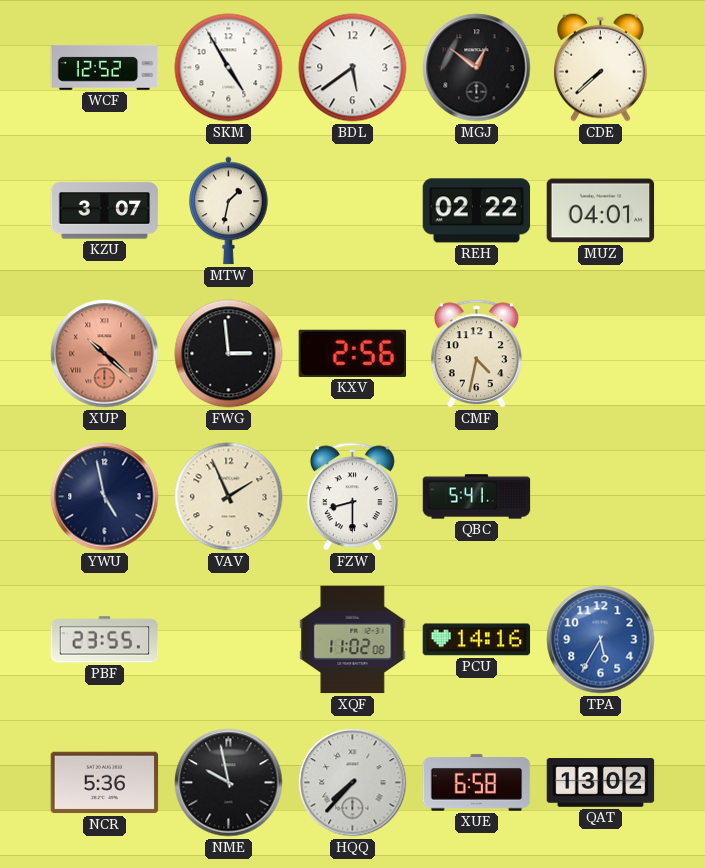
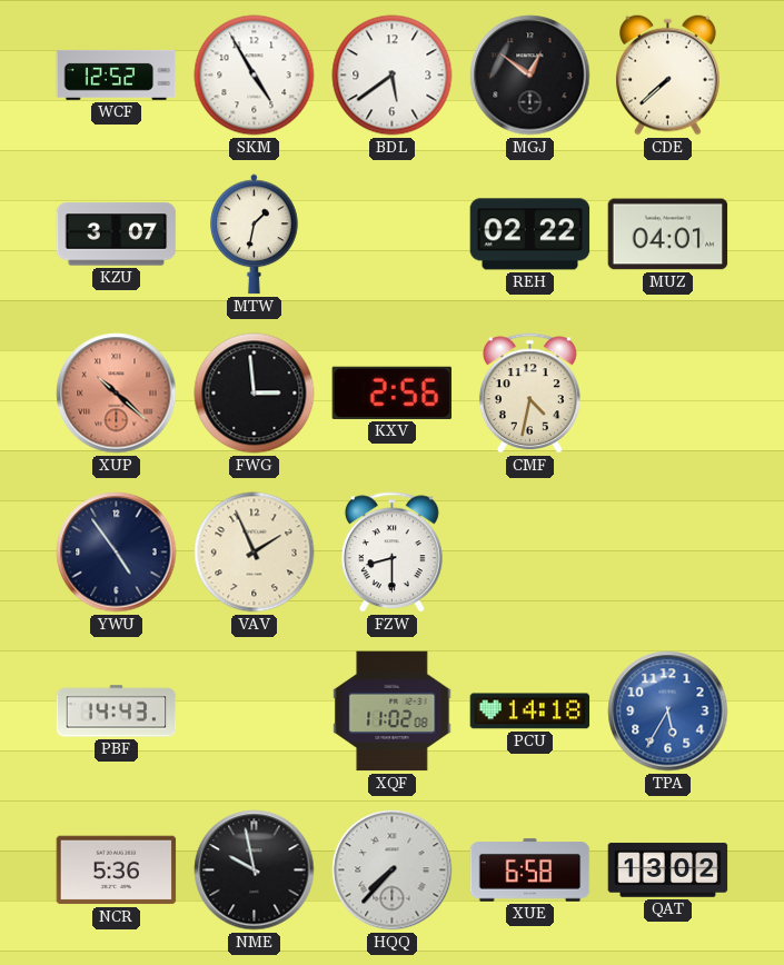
YWU: 4:58 -> 4:54
QBC: 5:41 -> none
PBF: 23:55 -> 14:43
PCU: 14:16 -> 14:18
